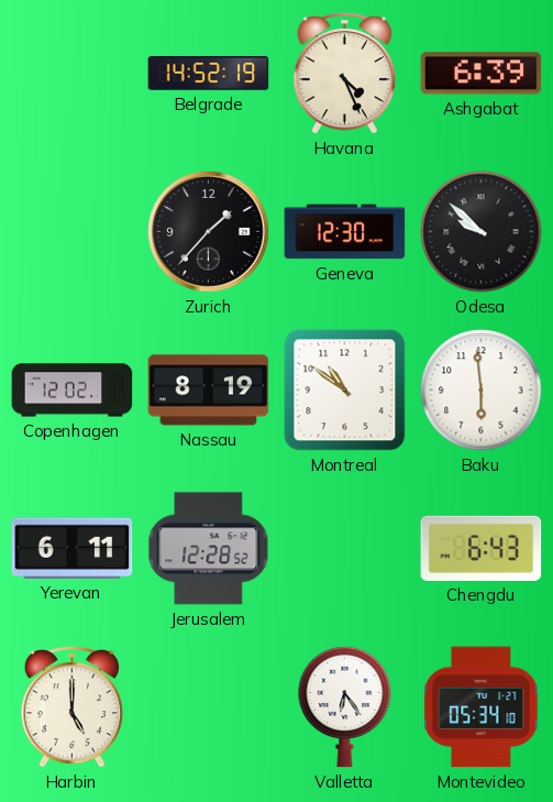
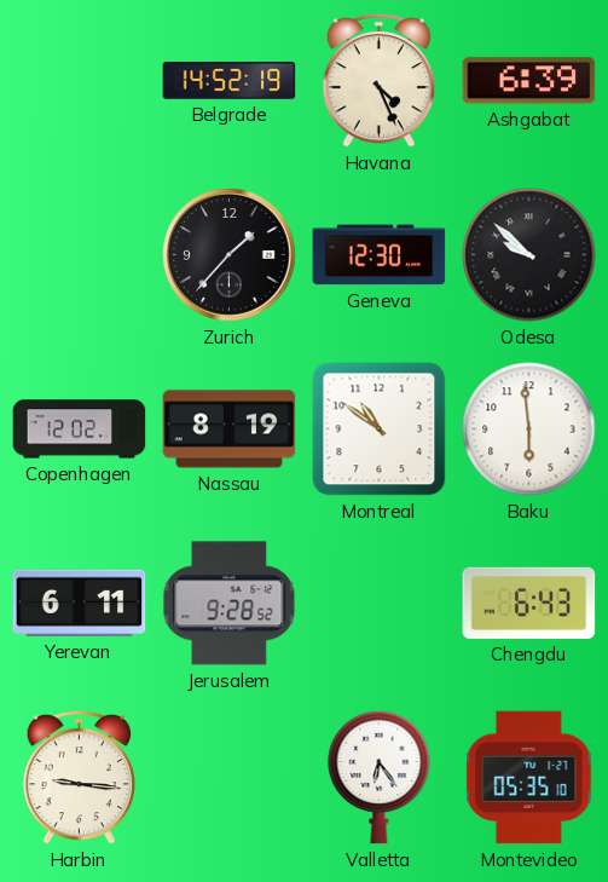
Jerusalem: 12:28 -> 9:28
Harbin: 5:00 -> 9:16
Montevideo: 05:34 -> 05:35
